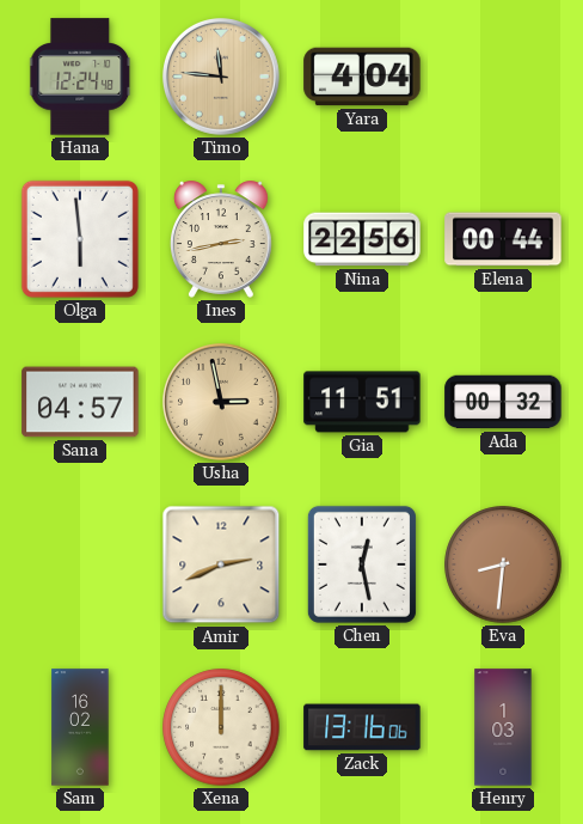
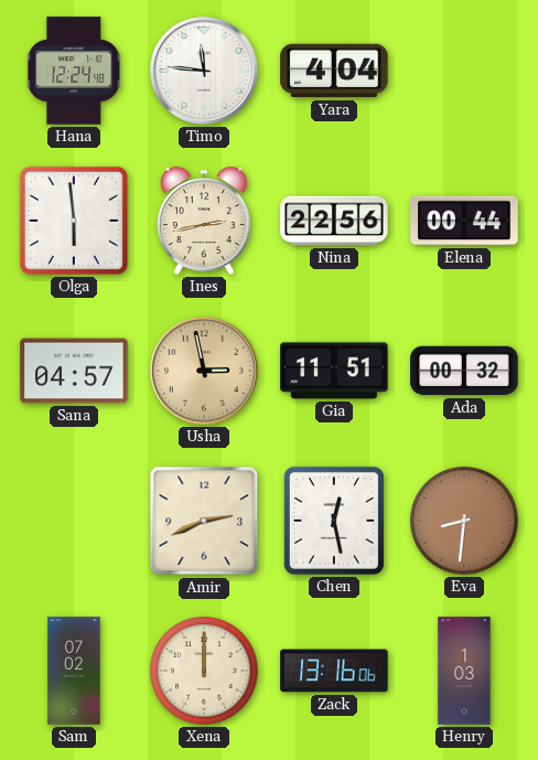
Timo dial: champagne -> white
Sam: 16:02 -> 07:02
